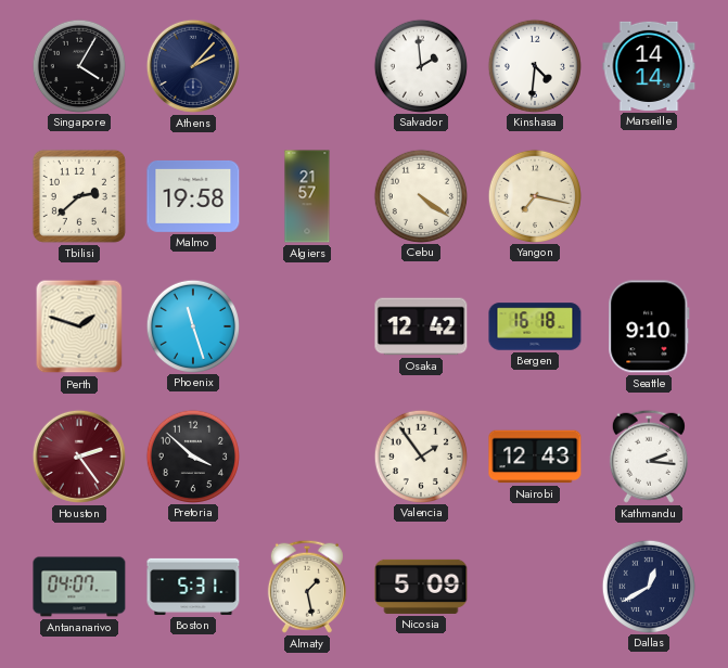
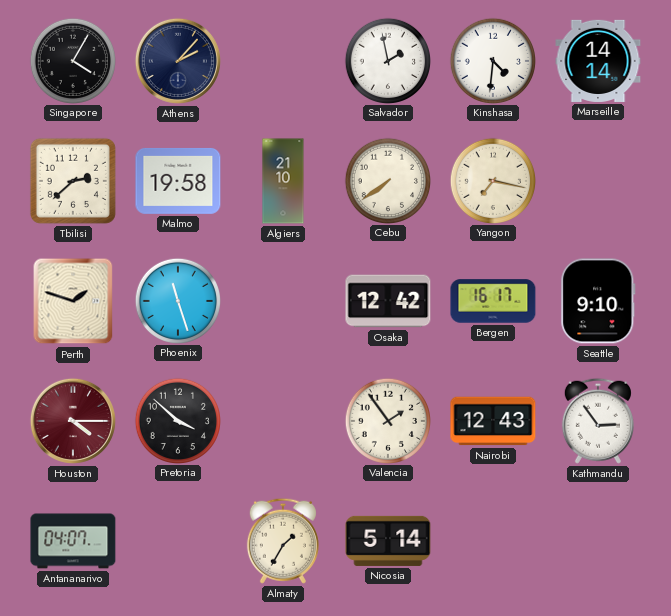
Salvador: 1:59 -> 1:58
Algiers: 21:57 -> 21:10
Cebu: 4:21 -> 7:39
Bergen: 16:18 -> 16:17
Houston: 2:24 -> 4:15
Kathmandu: 2:16 -> 2:54
Boston: 5:31 -> none
Almaty: 1:28 -> 1:35
Nicosia: 5:09 -> 5:14
Dallas: 12:40 -> none
